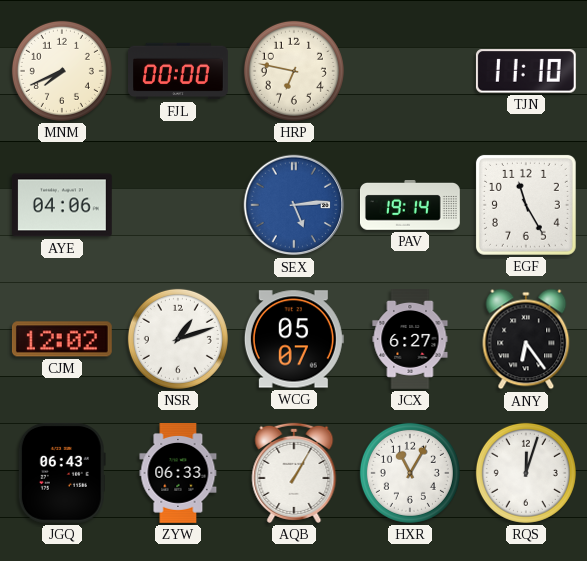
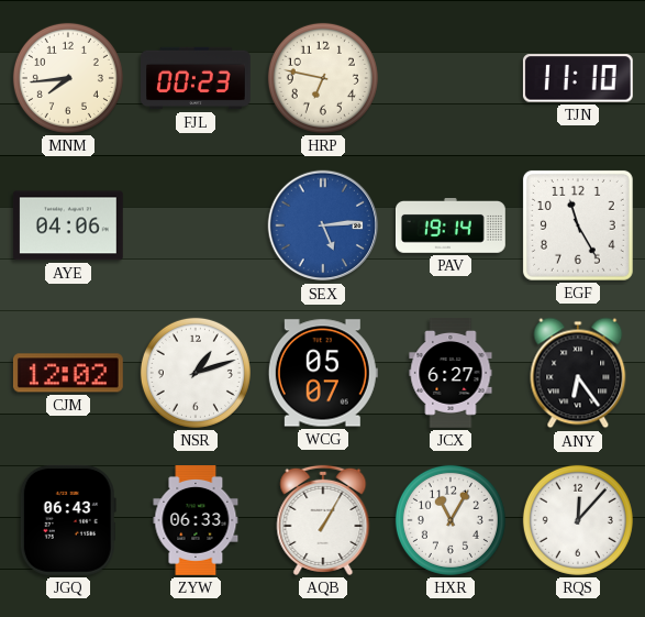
MNM: 7:41 -> 7:44
FJL: 00:00 -> 00:23
RQS: 12:03 -> 12:07
